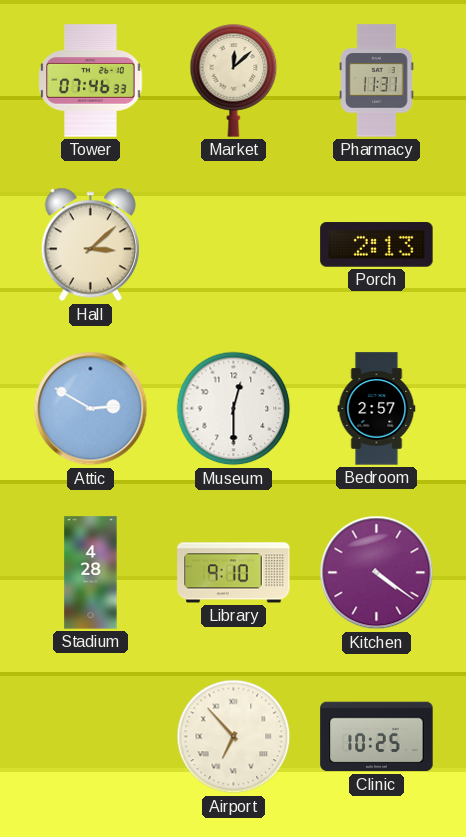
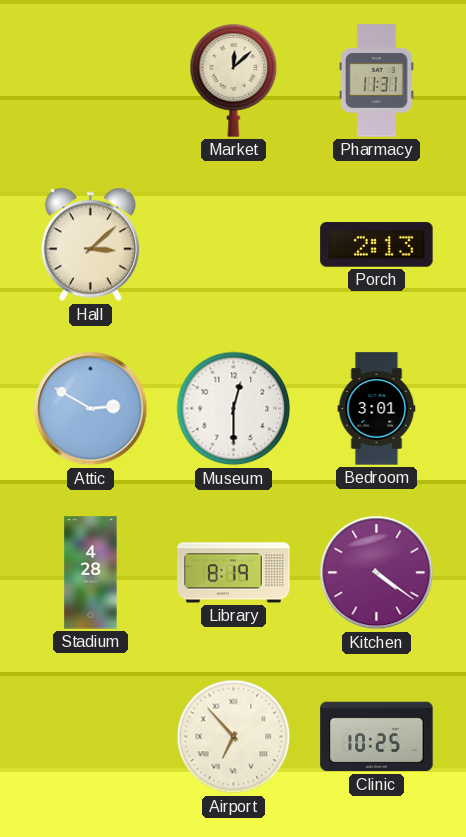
Tower: 07:46 -> none
Bedroom: 2:57 -> 3:01
Library: 9:10 -> 8:19
